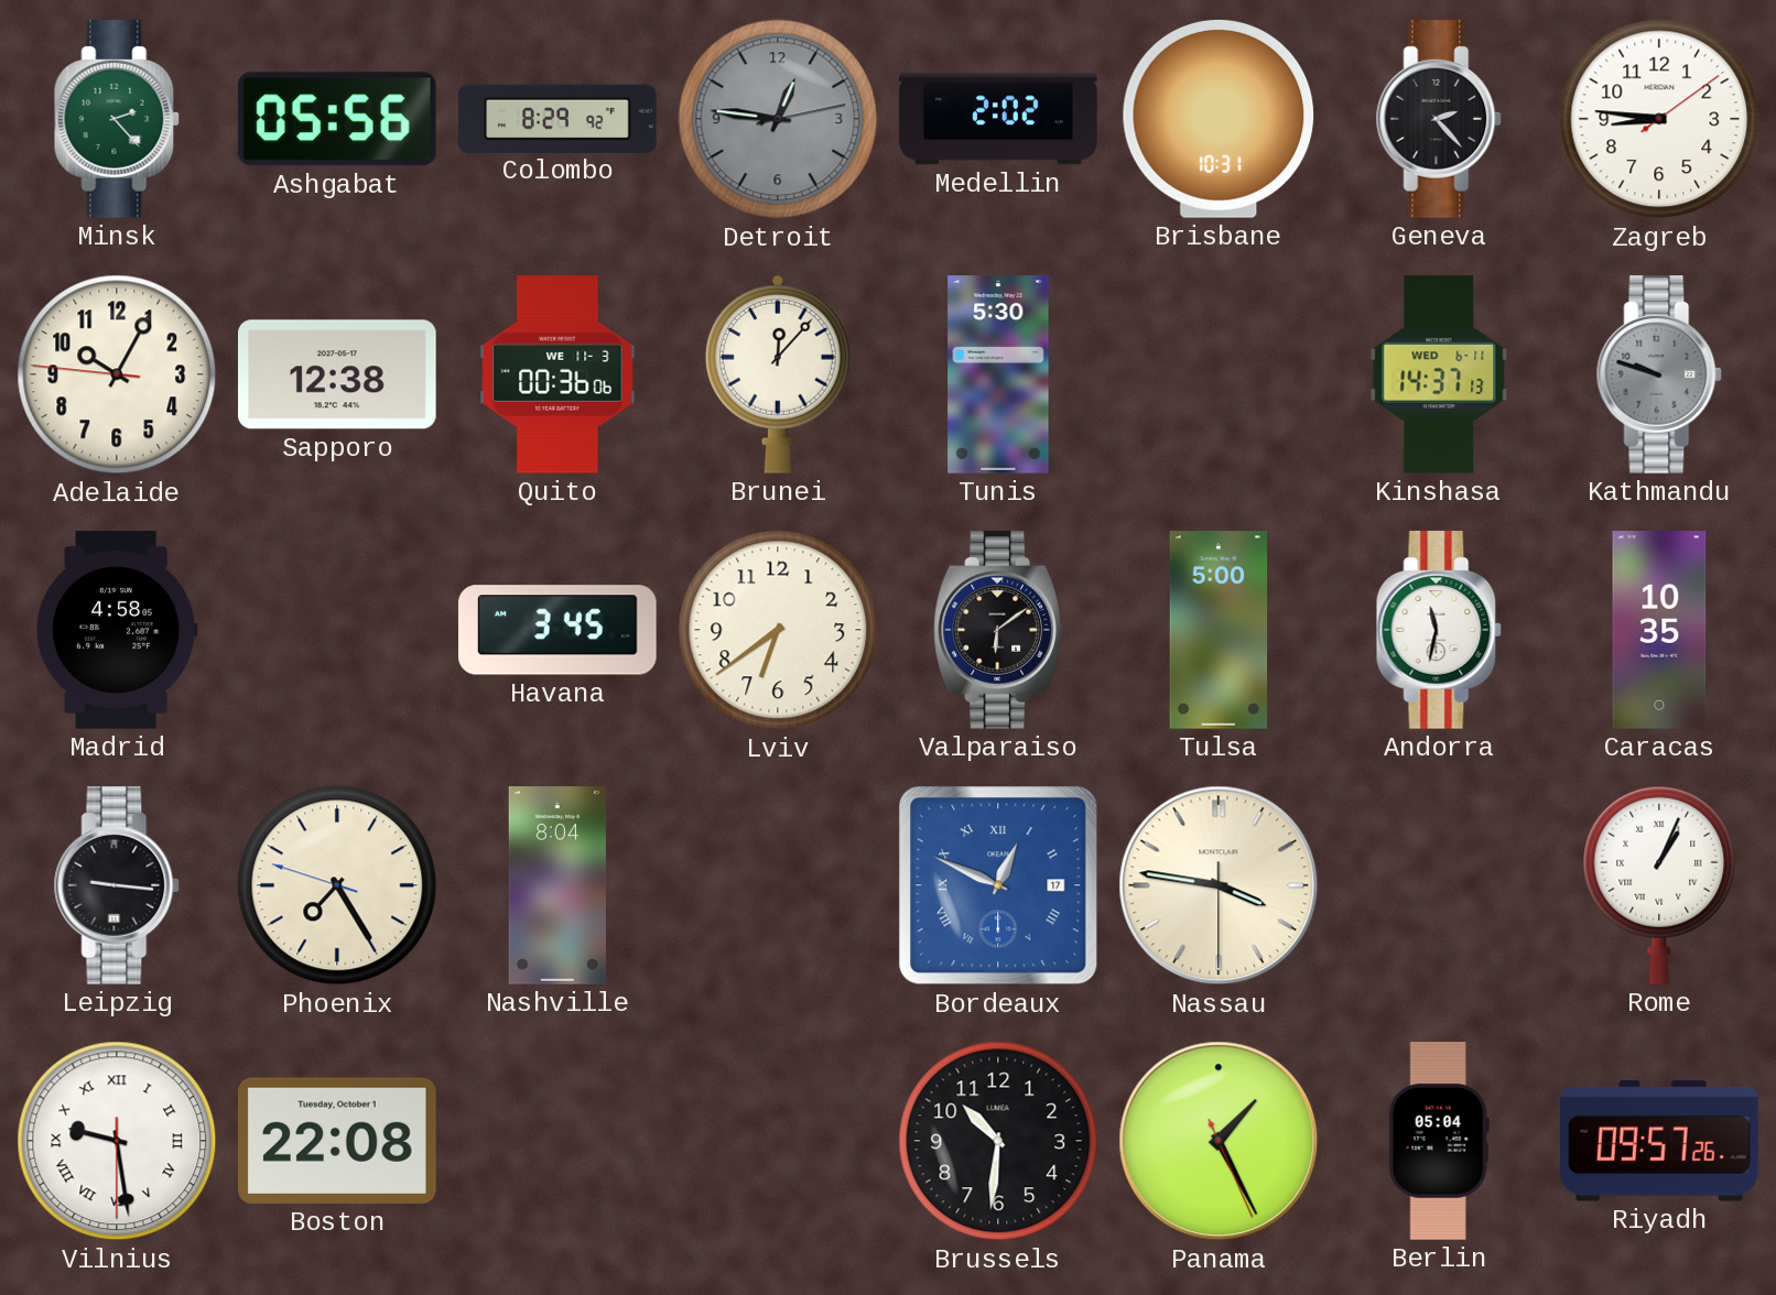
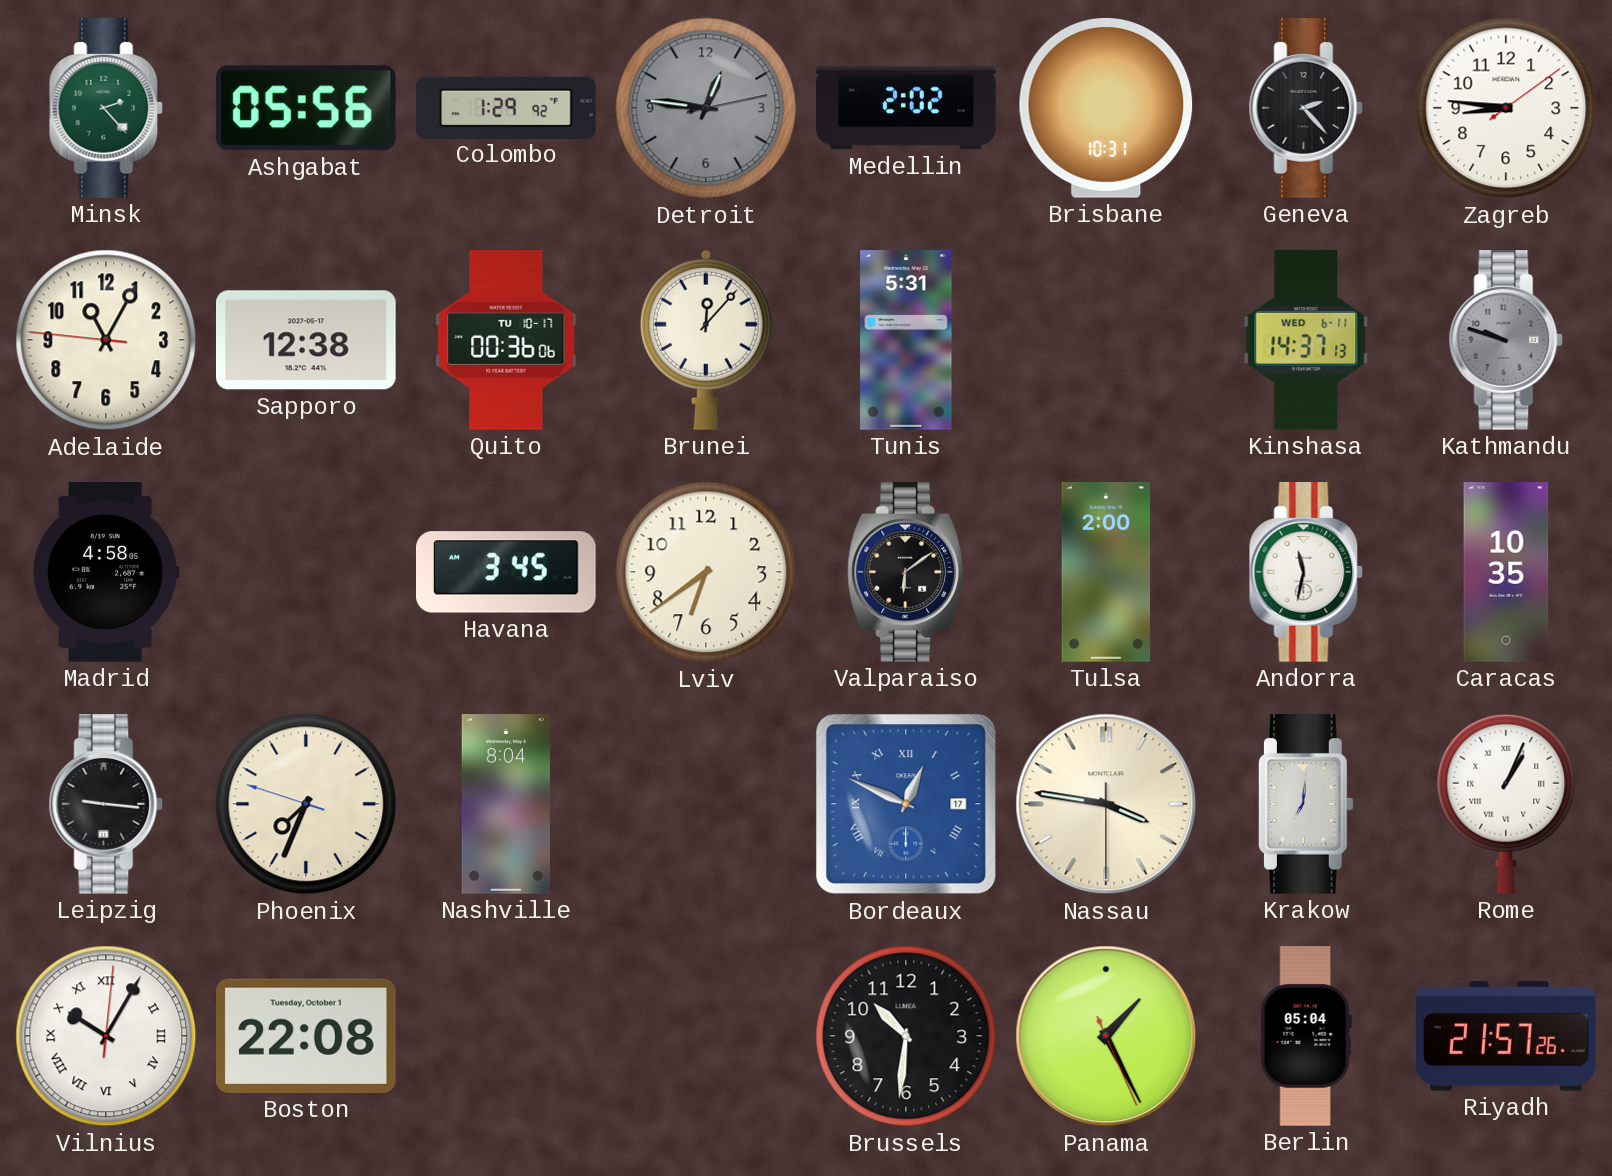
Colombo: 8:29 -> 1:29
Adelaide: 10:04 -> 11:04
Quito date: WE 11-3 -> TU 10-17
Tunis: 5:30 -> 5:31
Tulsa: 5:00 -> 2:00
Phoenix: 7:24 -> 7:33
Krakow: none -> 7:01
Vilnius: 9:28 -> 10:05
Riyadh: 09:57 -> 21:57
